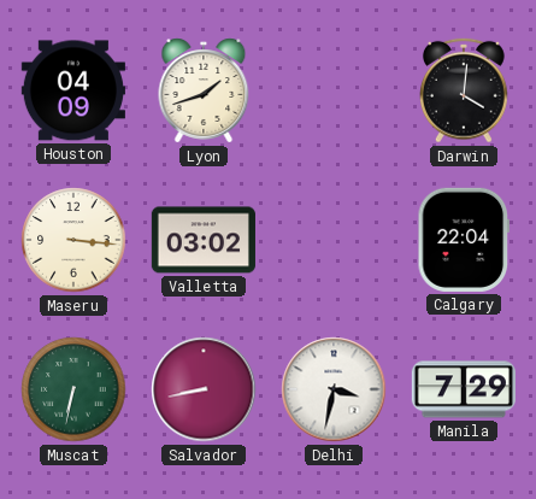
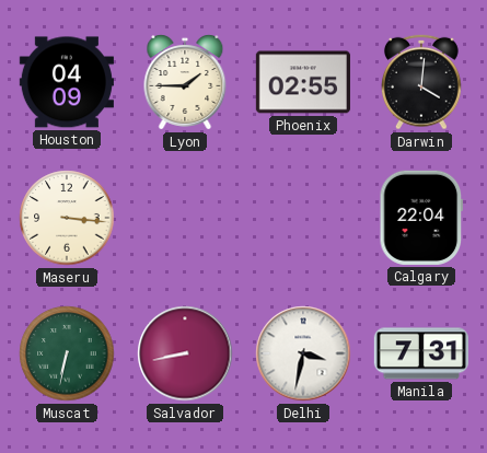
Lyon: 1:42 -> 1:45
Phoenix: none -> 02:55
Valletta: 03:02 -> none
Manila: 7:29 -> 7:31
